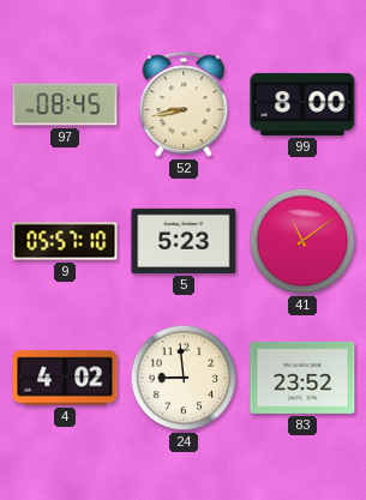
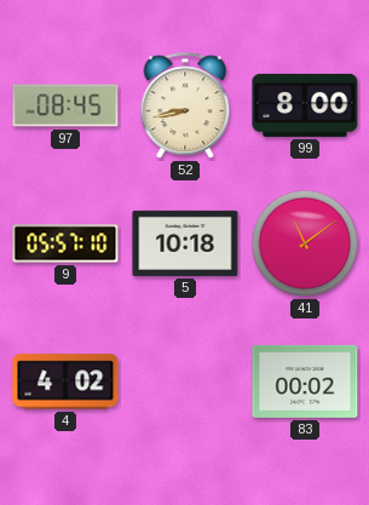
5: 5:23 -> 10:18
24: 8:59 -> none
83: 23:52 -> 00:02
